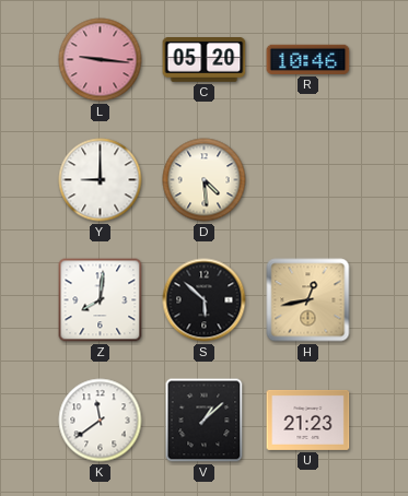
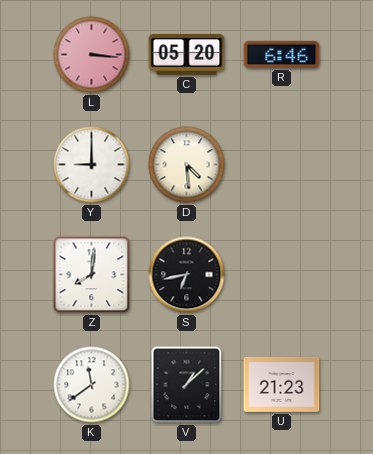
L: 9:16 -> 3:16
R: 10:46 -> 6:46
S: 5:52 -> 6:43
H: 12:43 -> none
